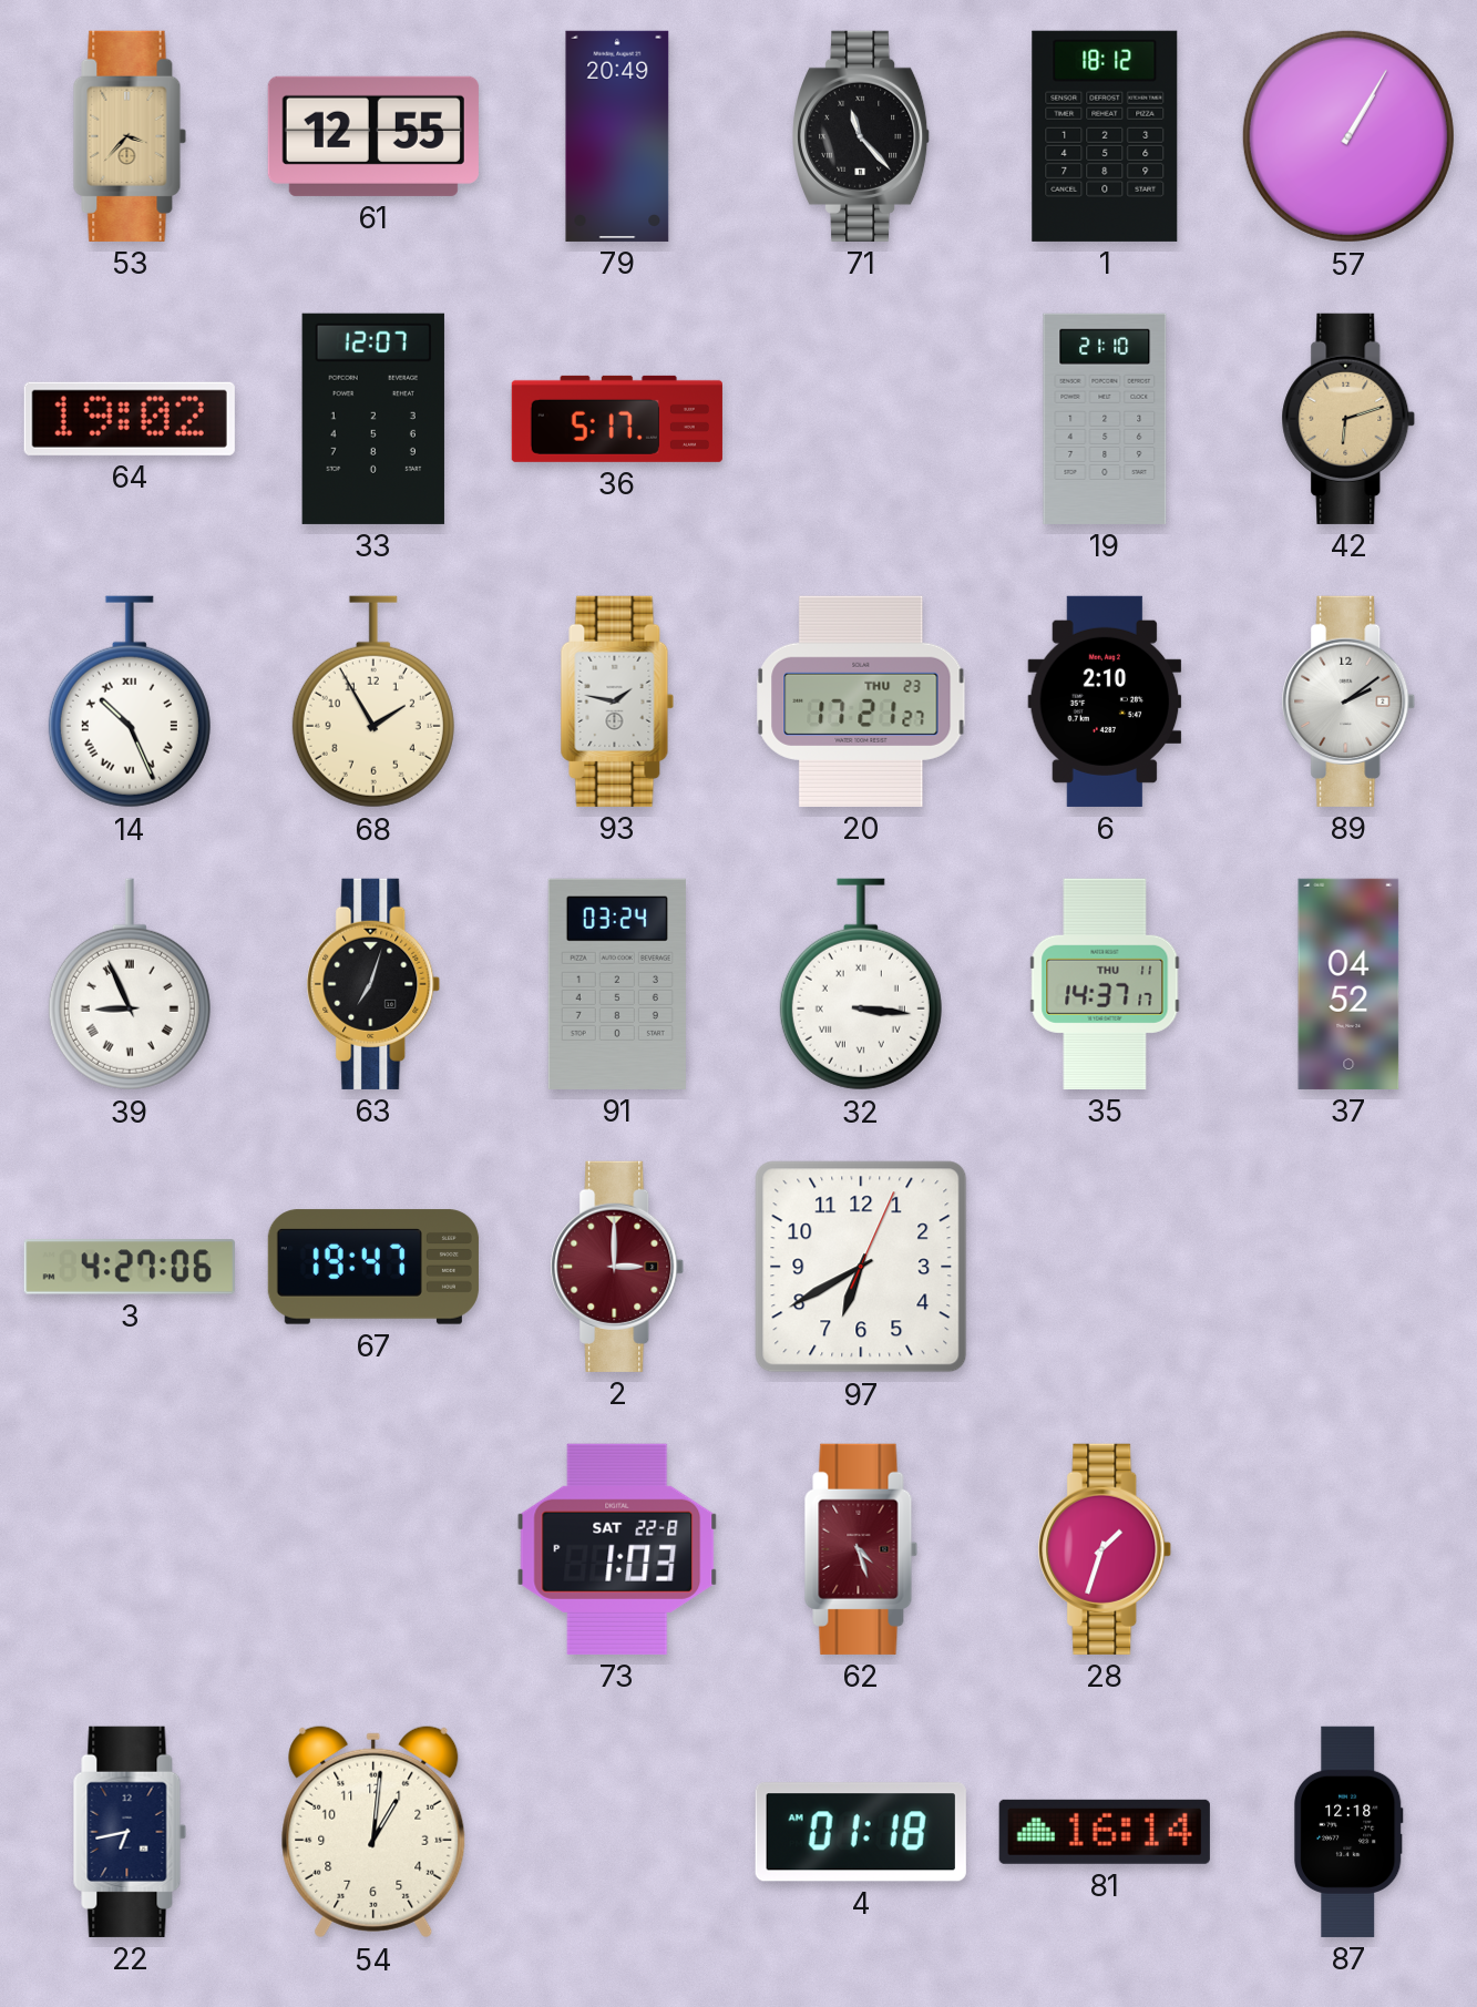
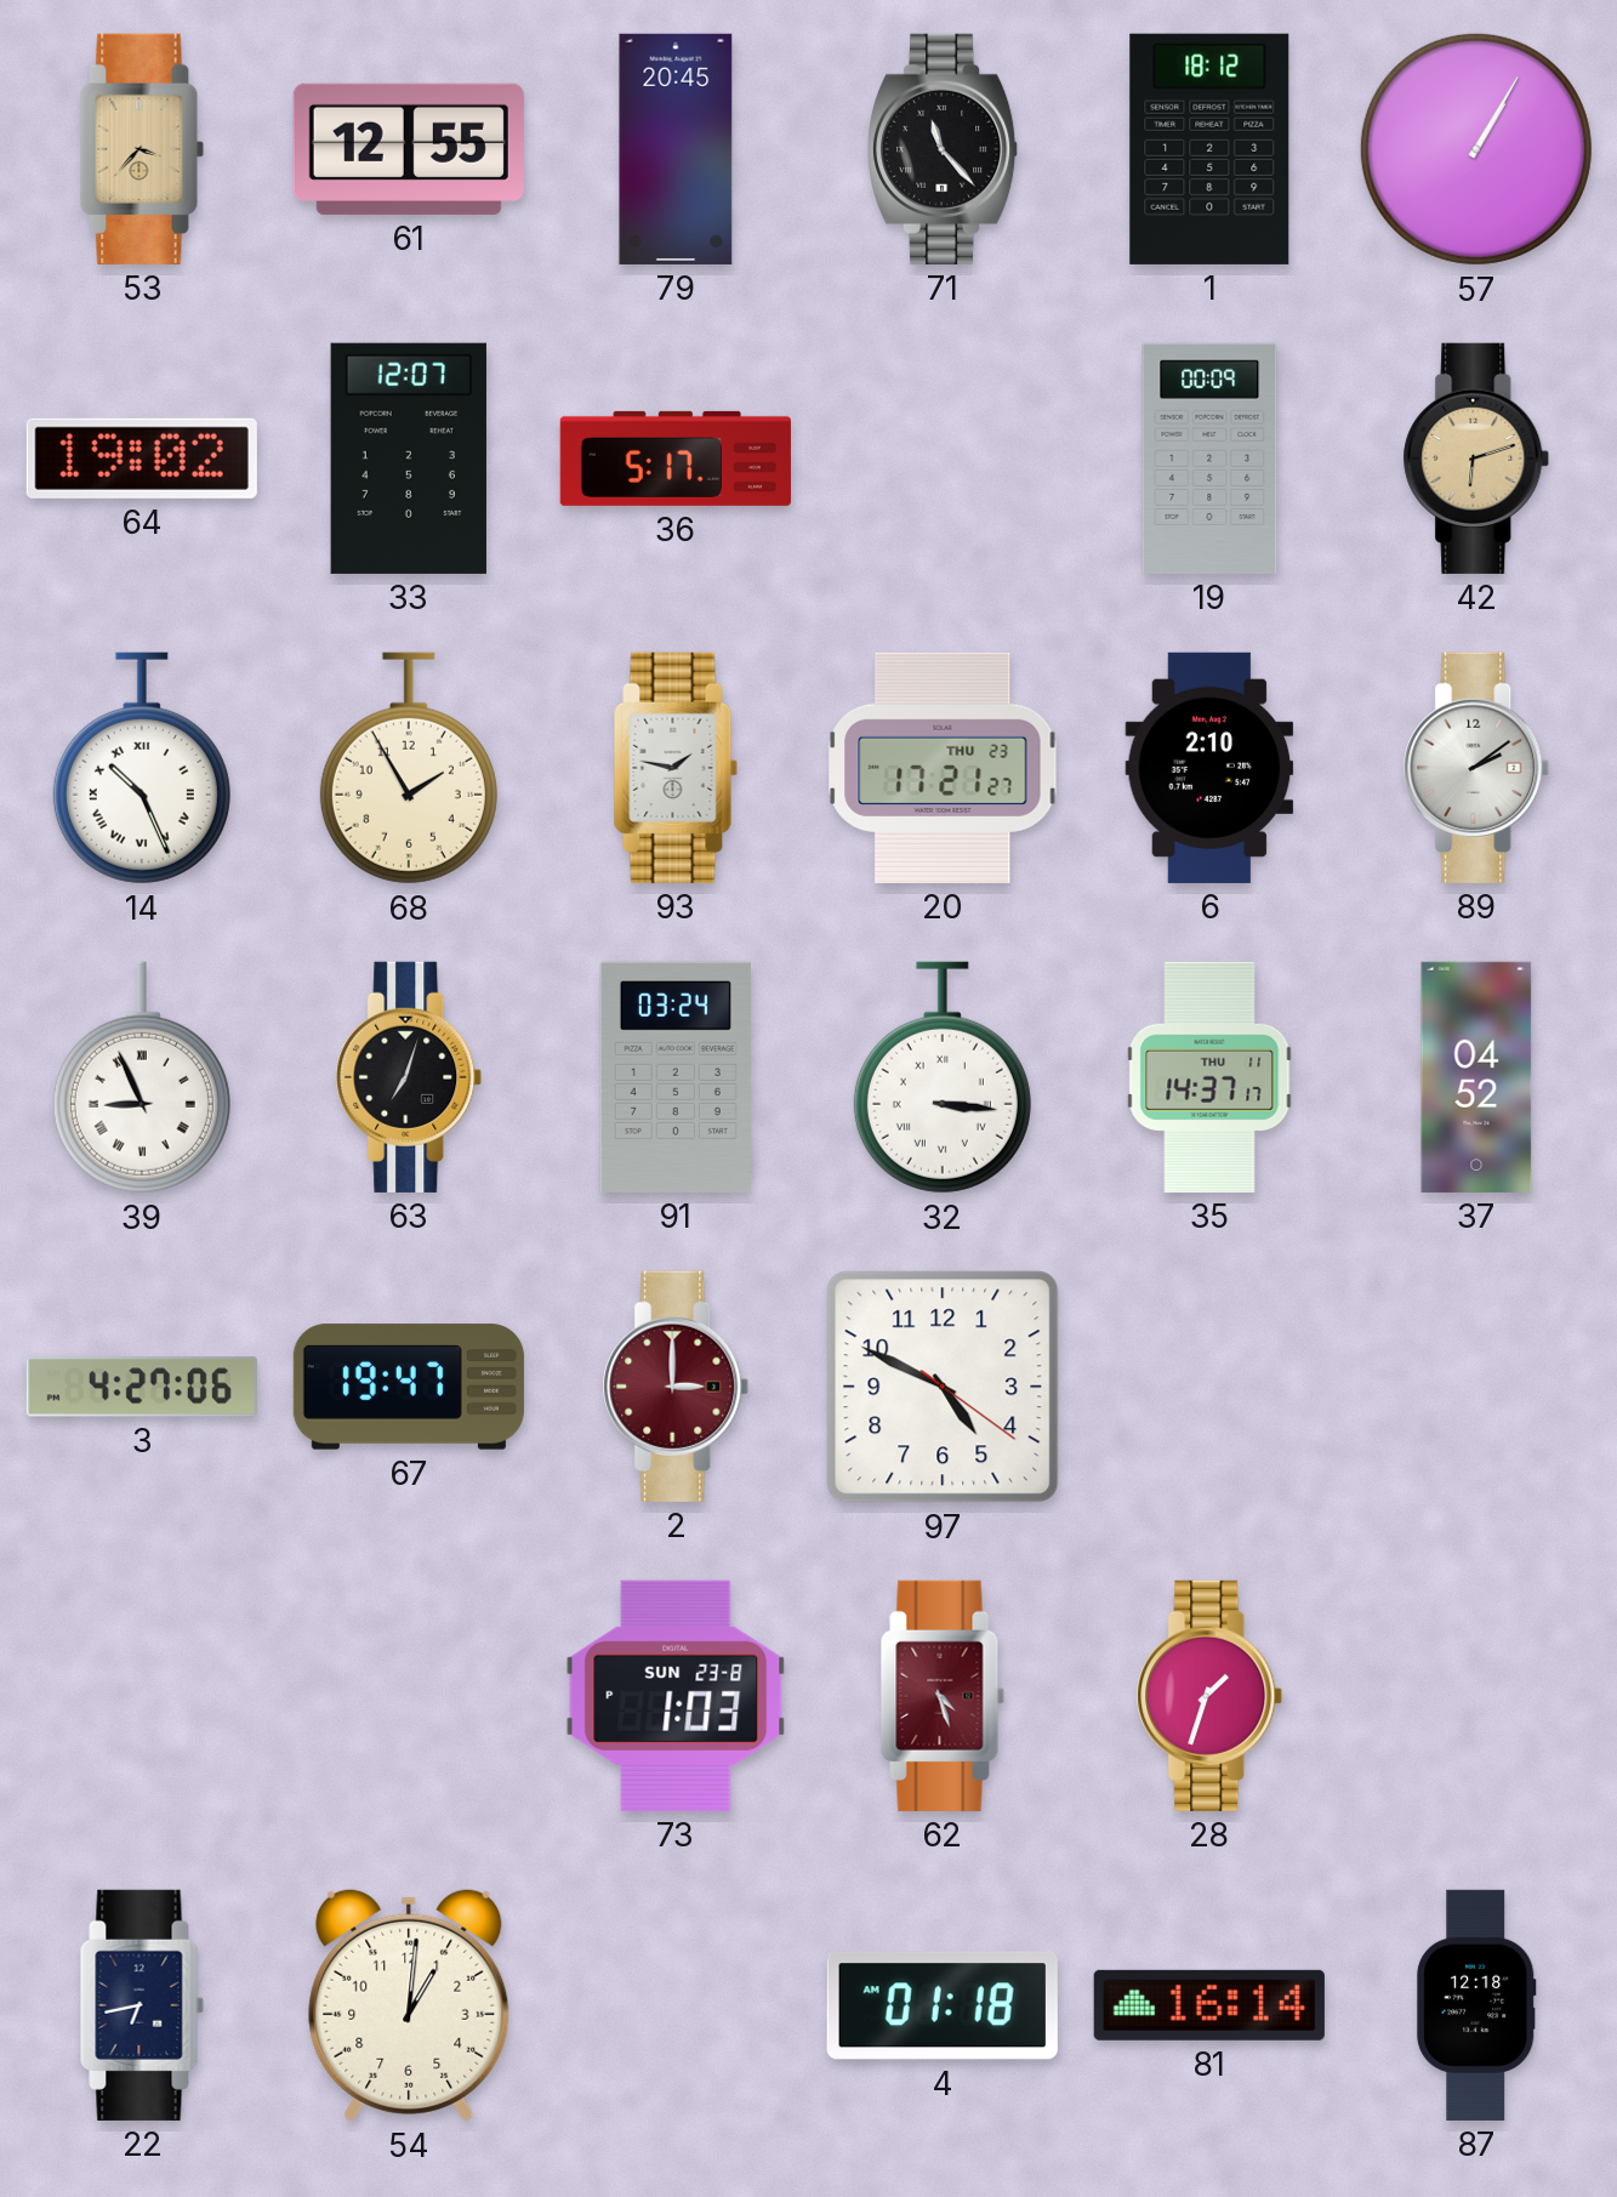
79: 20:49 -> 20:45
19: 21:10 -> 00:09
97: 6:40 -> 4:49
73 date: SAT 22-8 -> SUN 23-8
